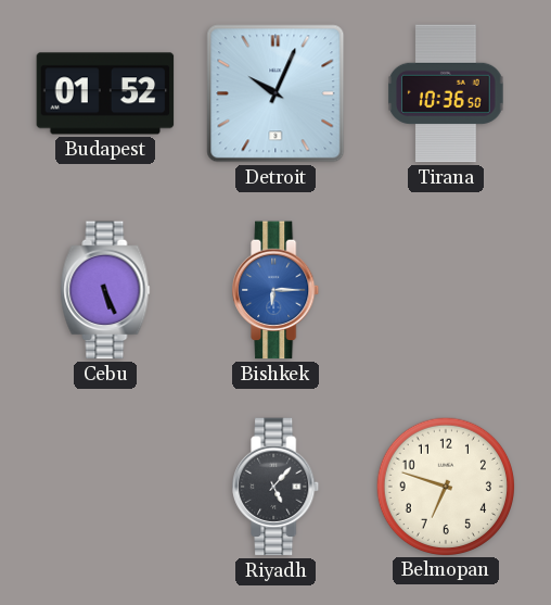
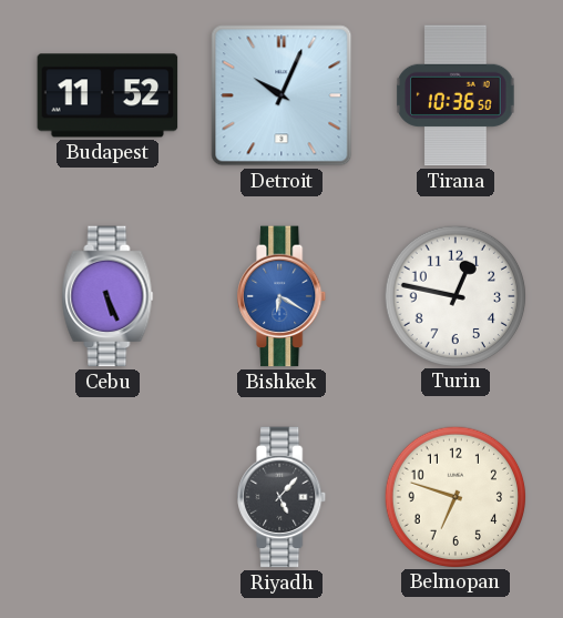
Budapest: 01:52 -> 11:52
Bishkek: 6:15 -> 6:20
Turin: none -> 12:47
